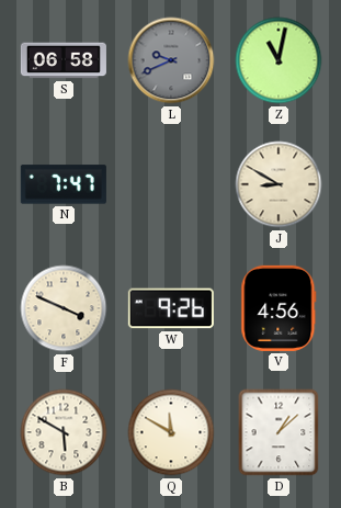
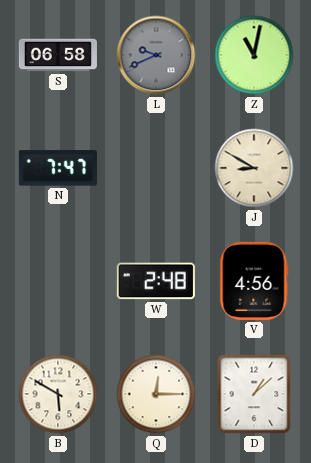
F: 3:49 -> none
W: 9:26 -> 2:48
Q: 11:50 -> 12:15
